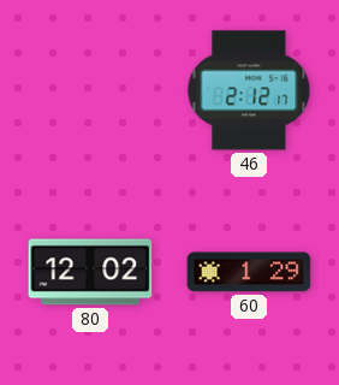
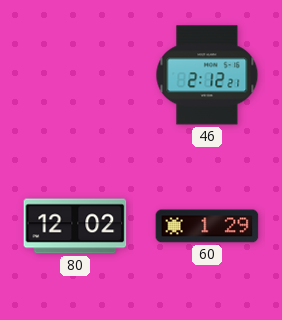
46: 2:12:17 -> 2:12:21
